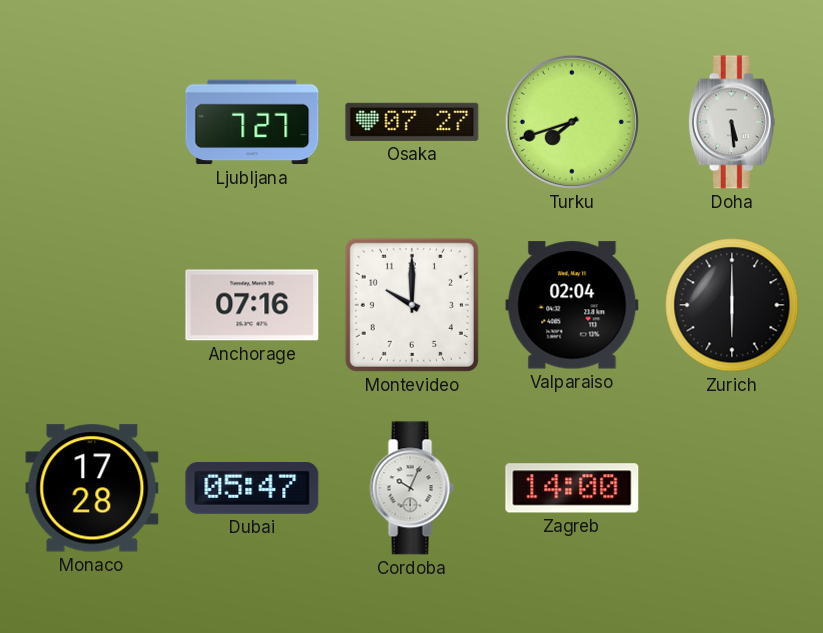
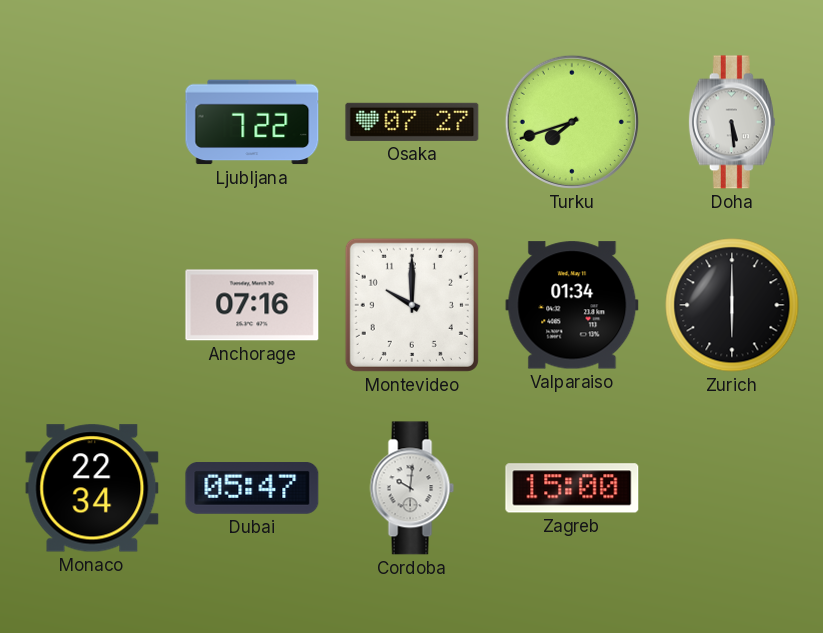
Ljubljana: 7:27 -> 7:22
Valparaiso: 02:04 -> 01:34
Monaco: 17:28 -> 22:34
Cordoba: 10:04 -> 10:01
Zagreb: 14:00 -> 15:00
